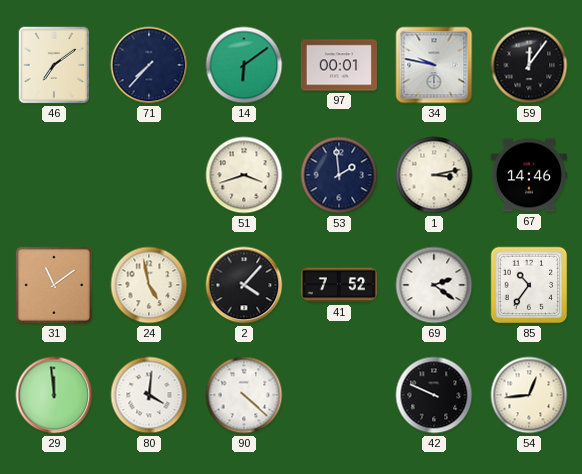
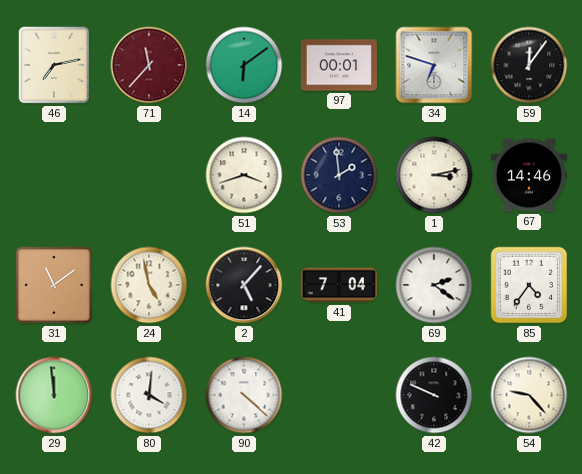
46: 7:09 -> 7:13
71: 7:37 -> 11:37
71 dial: navy -> burgundy
34: 9:47 -> 6:48
2: 4:07 -> 5:07
41: 7:52 -> 7:04
85: 10:36 -> 4:36
54: 12:44 -> 9:23
